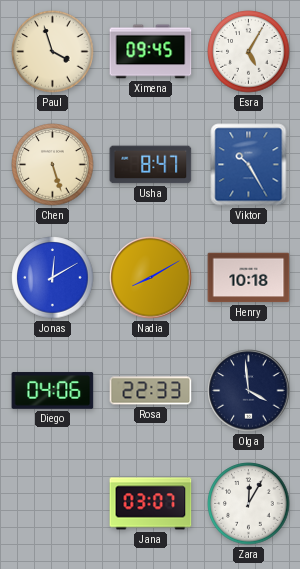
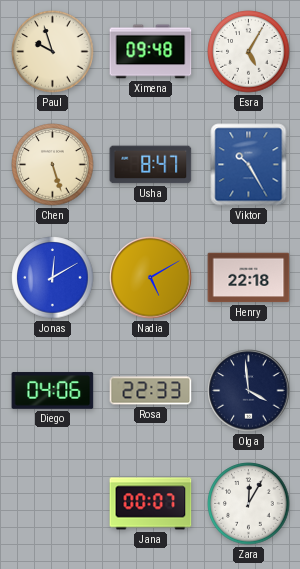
Paul: 3:57 -> 9:57
Ximena: 09:45 -> 09:48
Nadia: 8:10 -> 5:10
Henry: 10:18 -> 22:18
Jana: 03:07 -> 00:07
